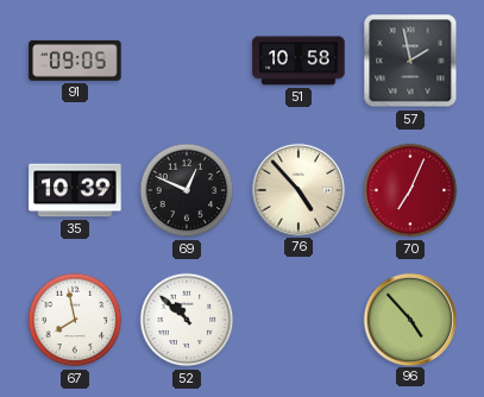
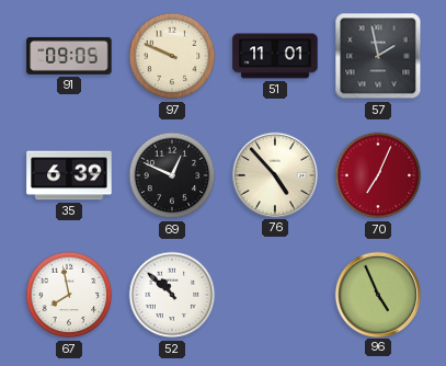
97: none -> 9:49
51: 10:58 -> 11:01
35: 10:39 -> 6:39
96: 4:53 -> 4:56
